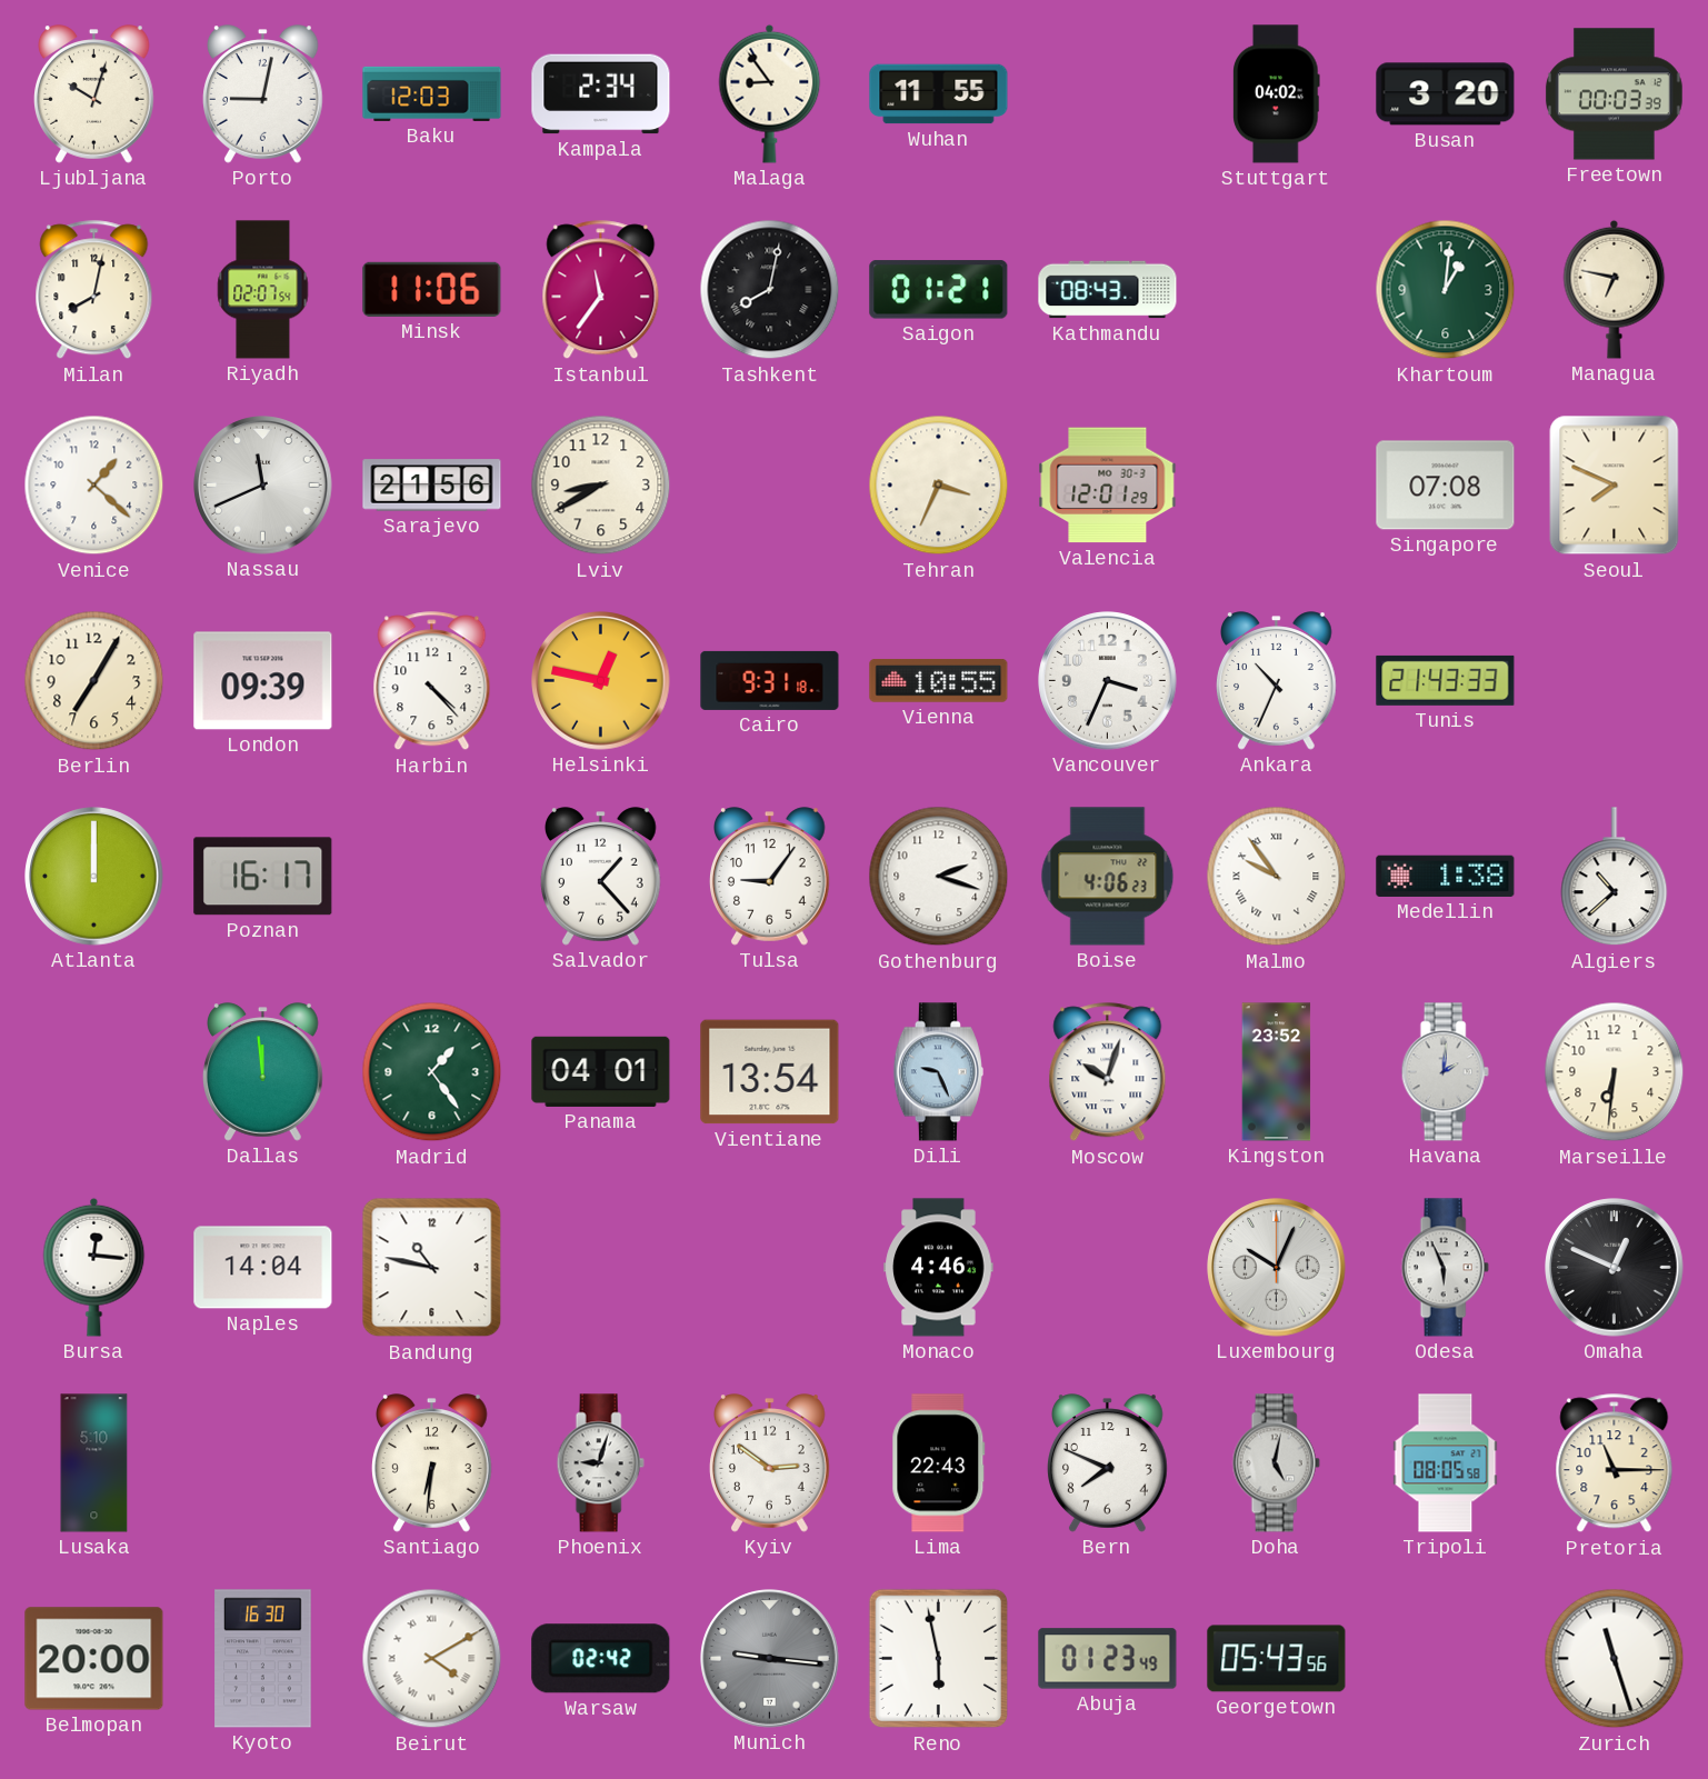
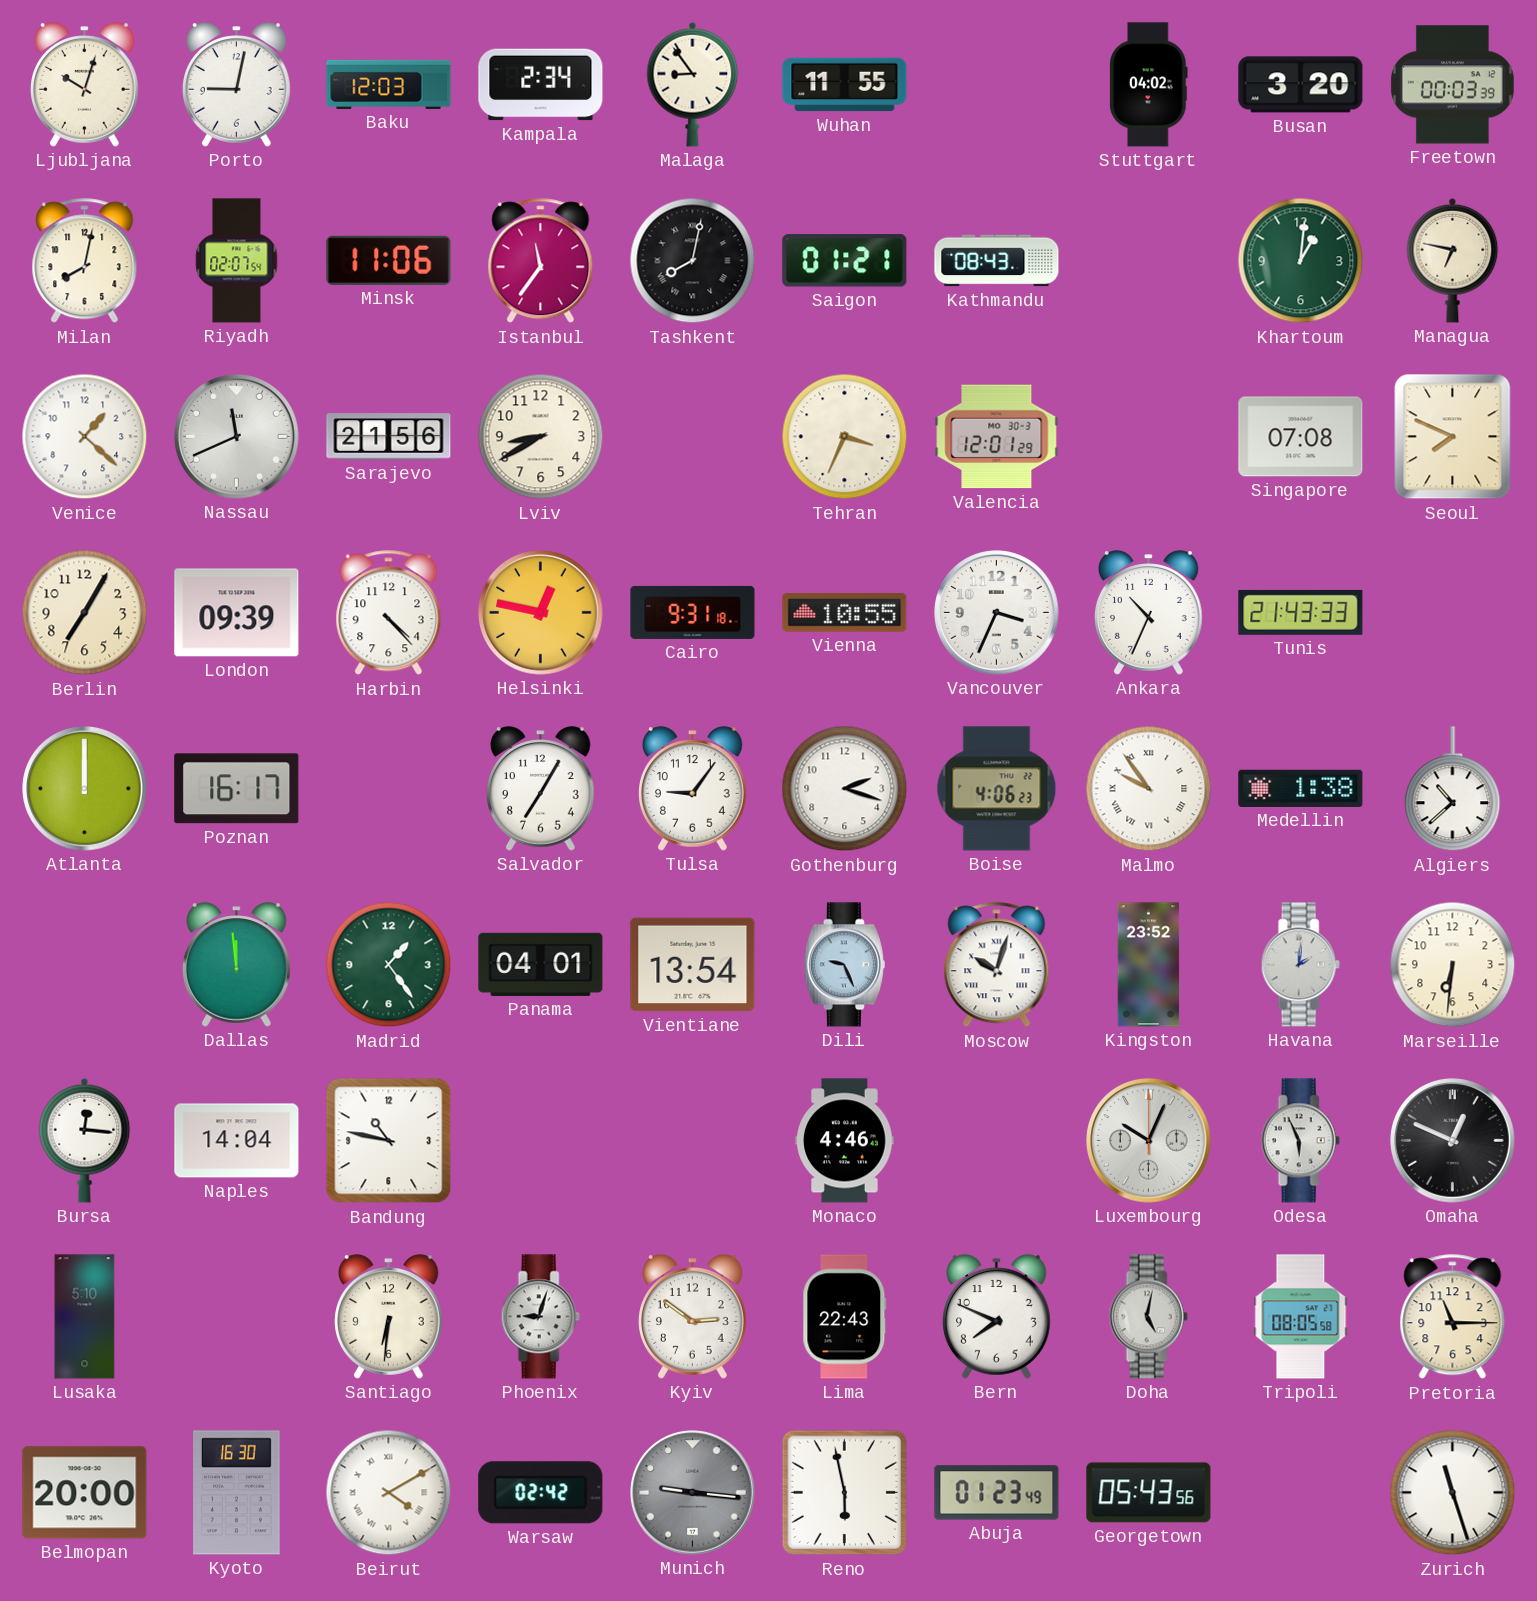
Salvador: 1:23 -> 7:05
